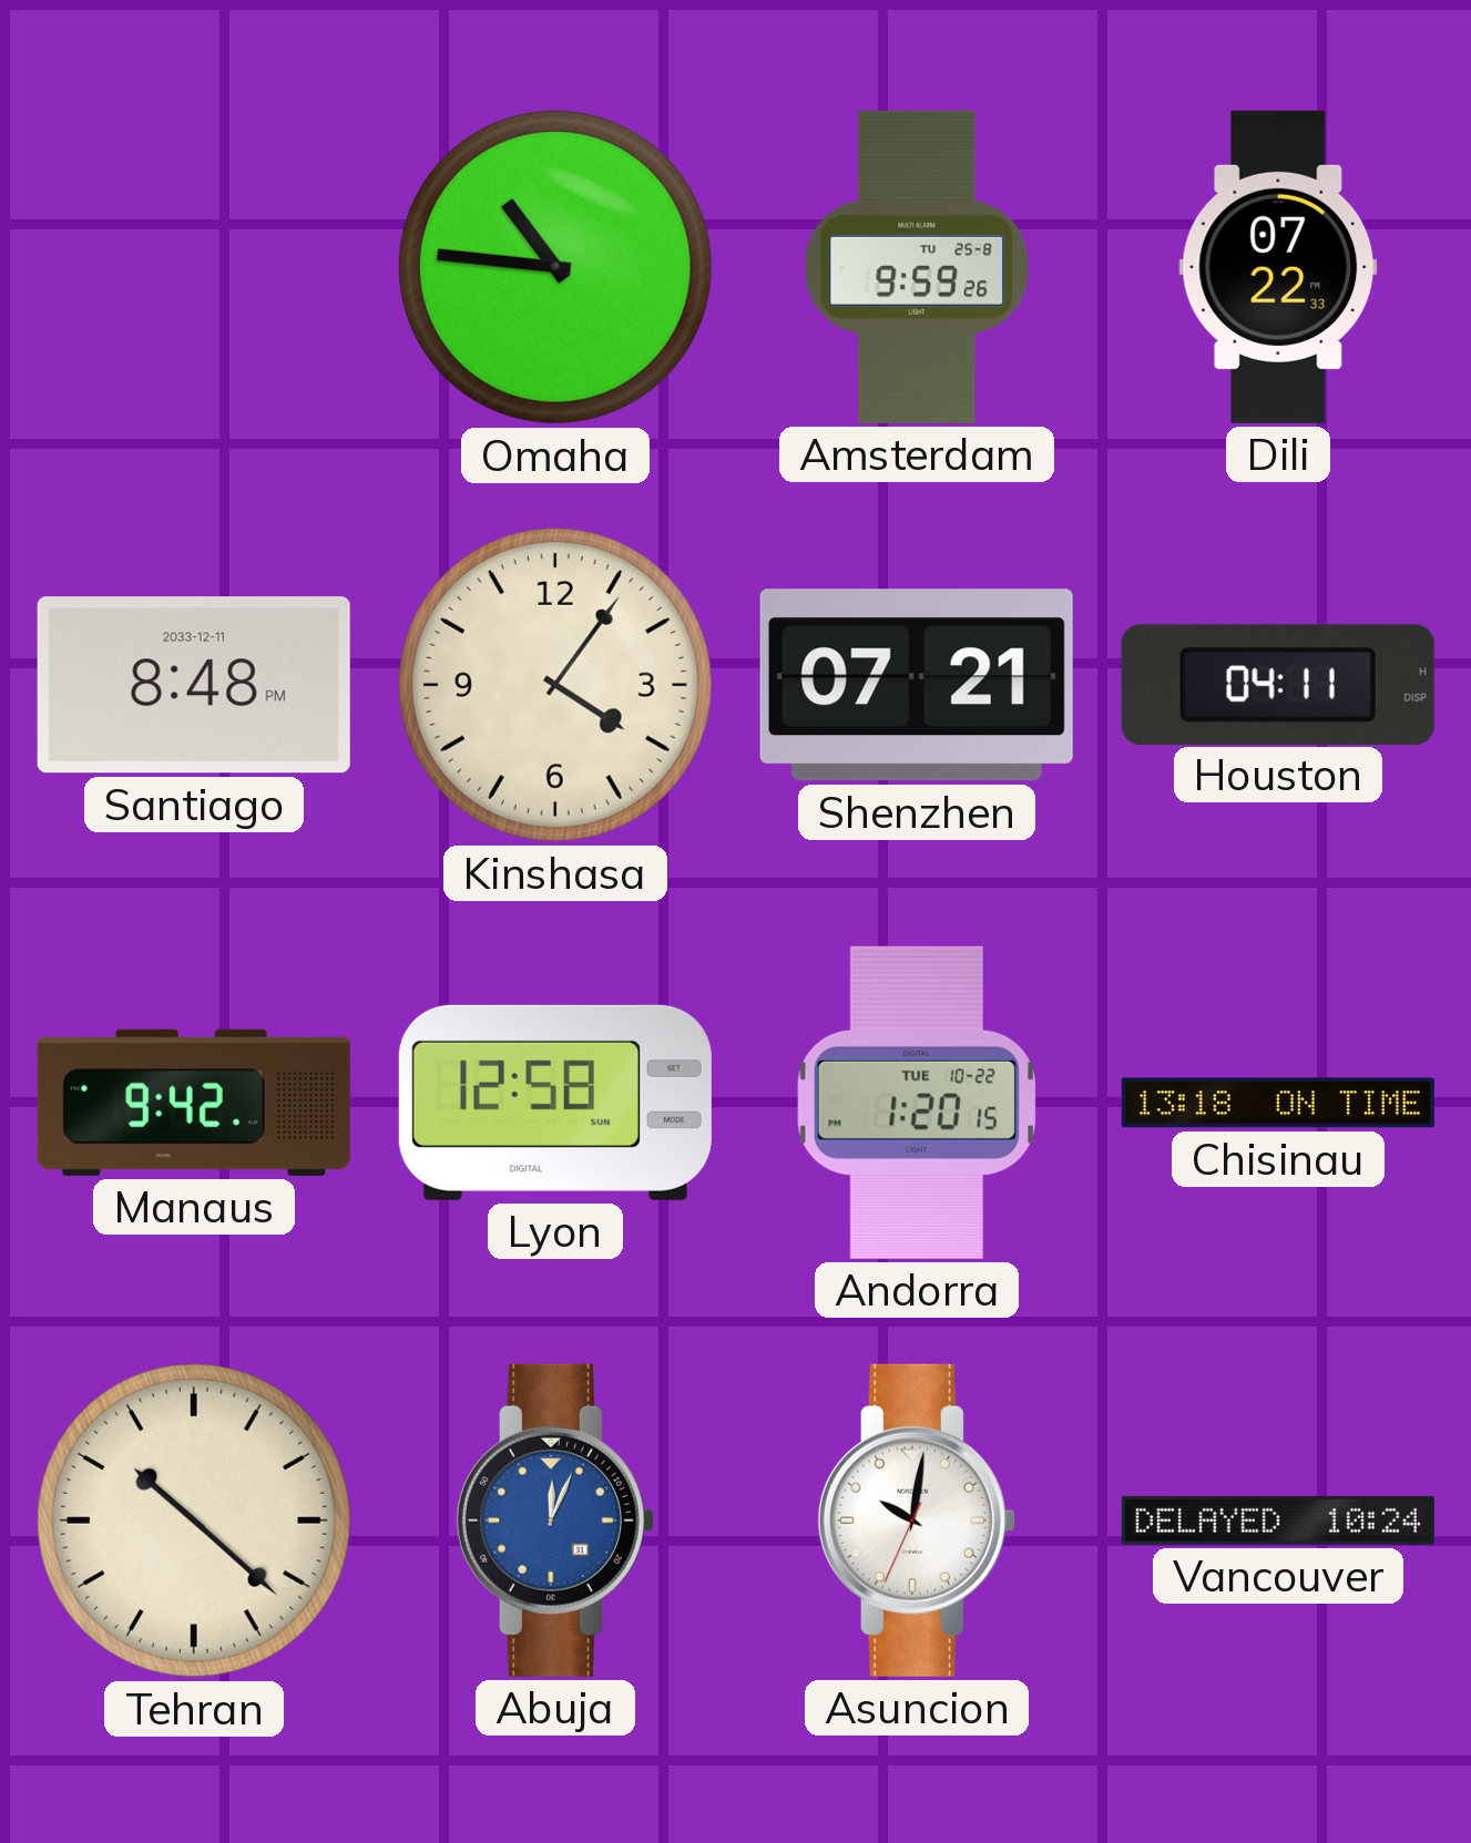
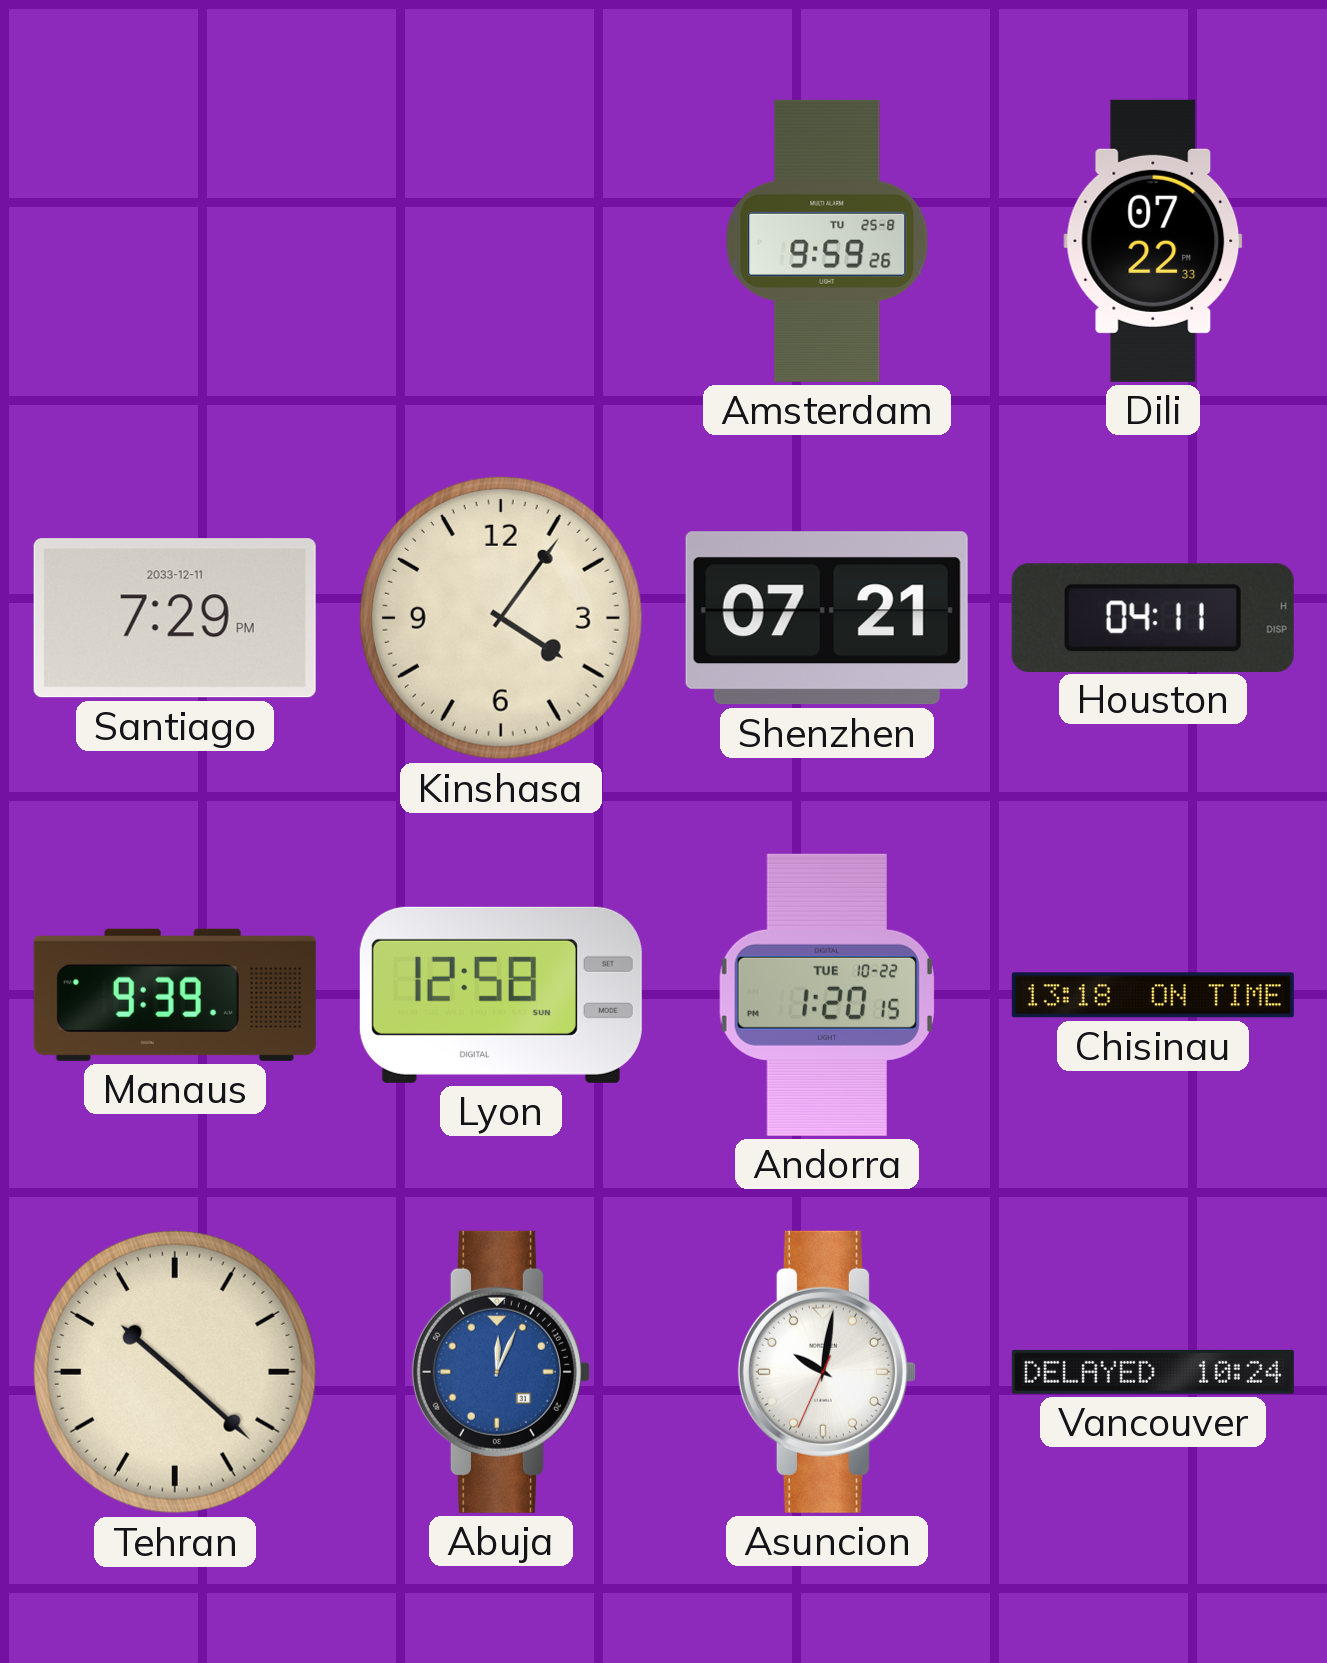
Omaha: 10:46 -> none
Santiago: 8:48 -> 7:29
Manaus: 9:42 -> 9:39
